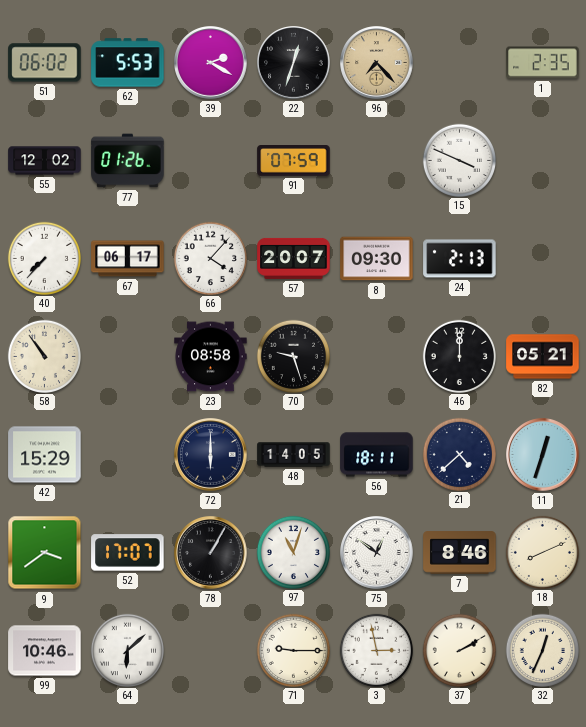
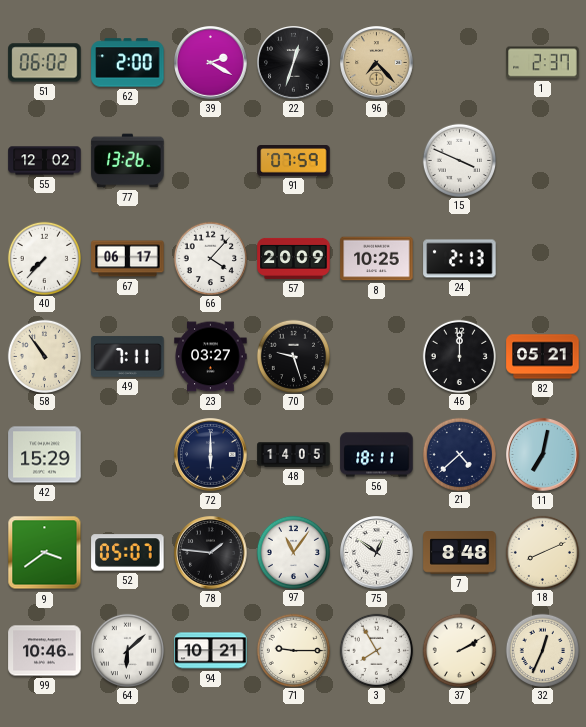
62: 5:53 -> 2:00
1: 2:35 -> 2:37
77: 01:26 -> 13:26
57: 20:07 -> 20:09
8: 09:30 -> 10:25
49: none -> 7:11
23: 08:58 -> 03:27
11: 12:33 -> 7:02
52: 17:07 -> 05:07
78: 1:05 -> 1:46
97: 11:03 -> 11:06
7: 8:46 -> 8:48
94: none -> 10:21
3: 2:58 -> 7:55
